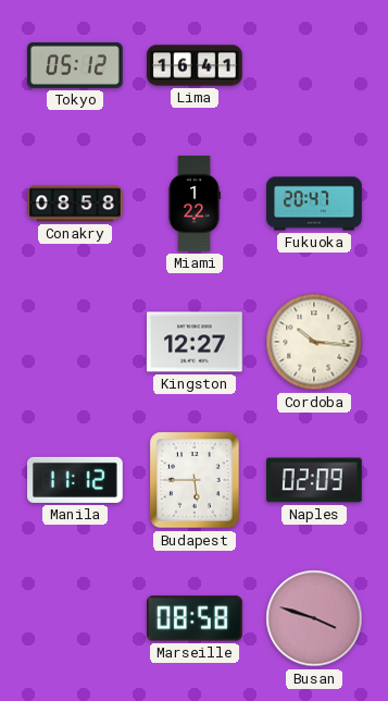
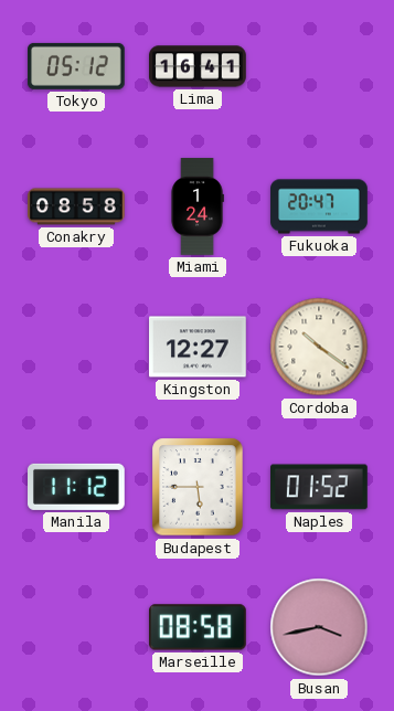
Miami: 1:22 -> 1:24
Cordoba: 10:16 -> 10:21
Naples: 02:09 -> 01:52
Busan: 3:48 -> 3:43
